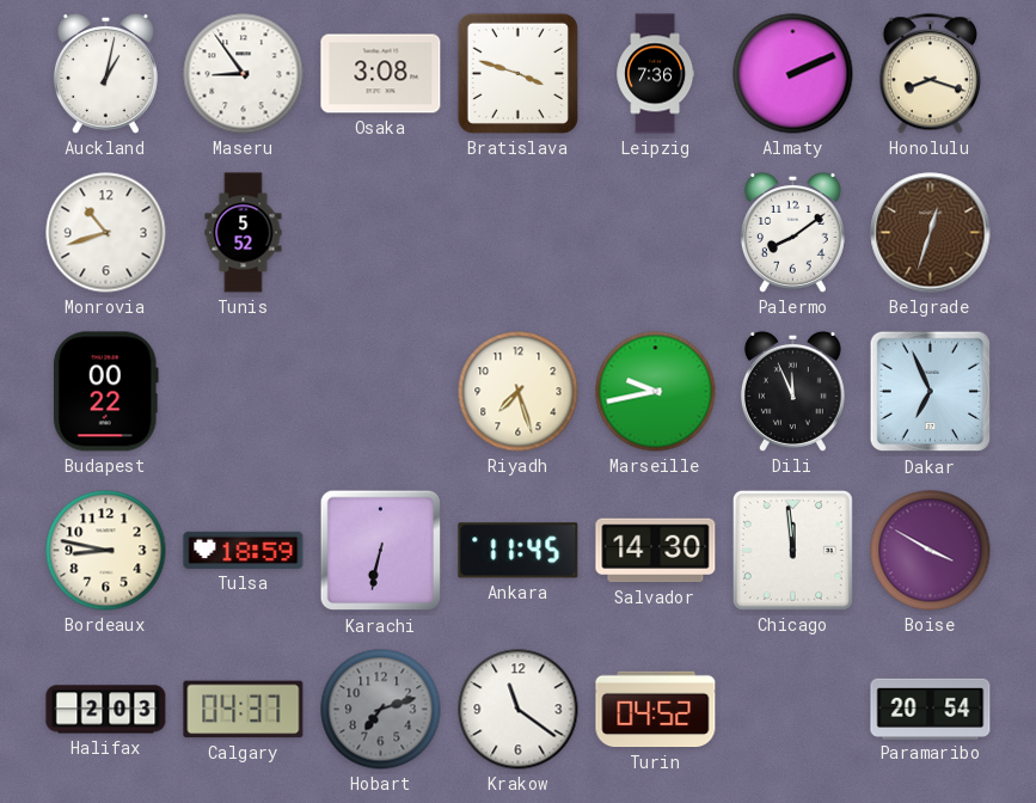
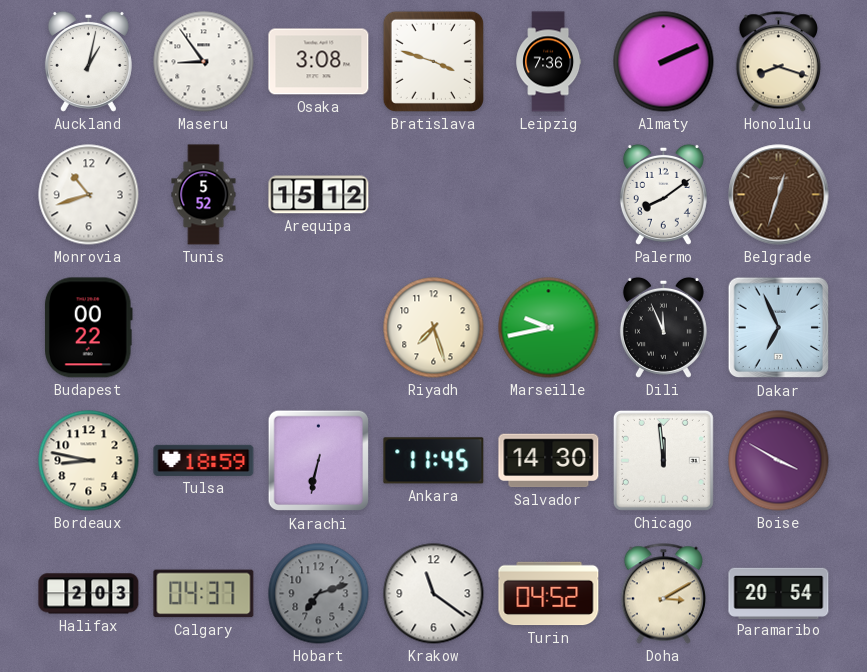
Arequipa: none -> 15:12
Doha: none -> 3:10
